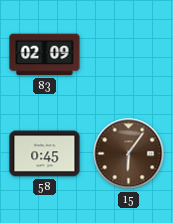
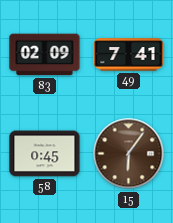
49: none -> 7:41
